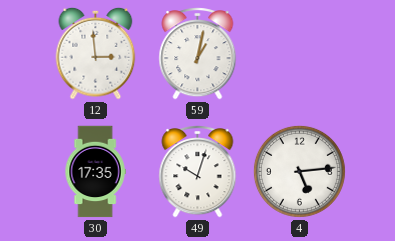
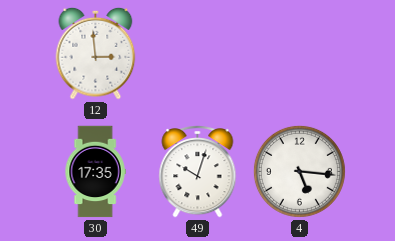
59: 1:02 -> none
4: 5:14 -> 5:16
